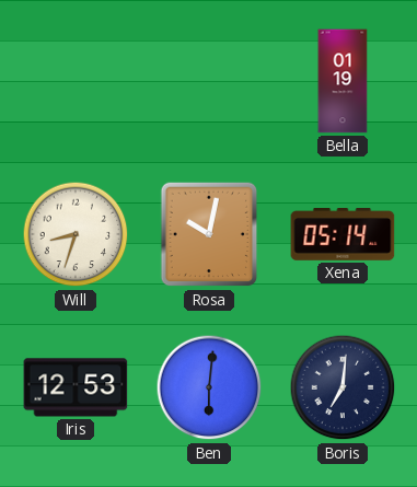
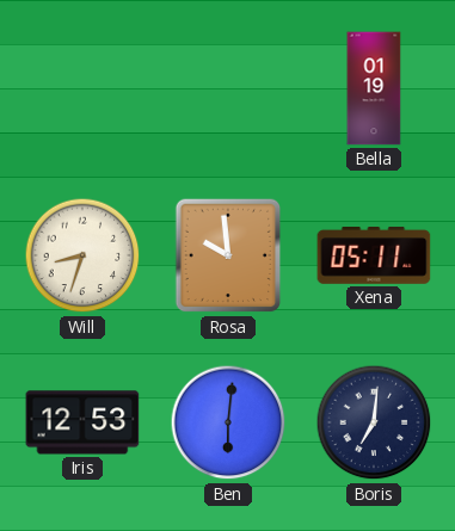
Rosa: 10:02 -> 9:59
Xena: 05:14 -> 05:11
